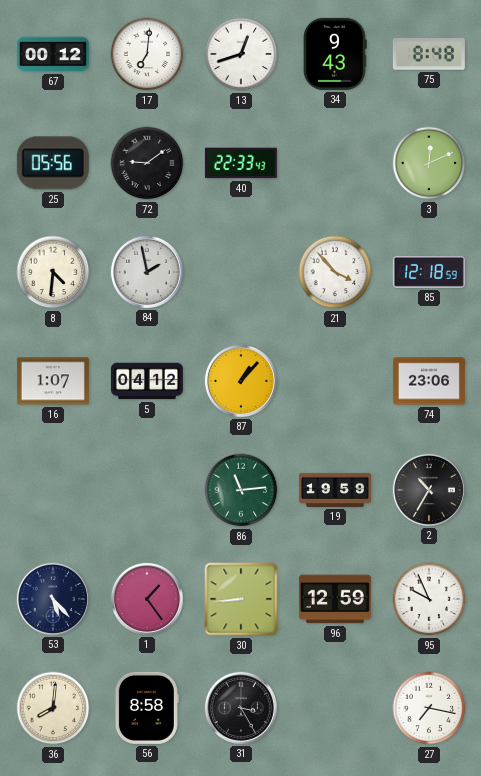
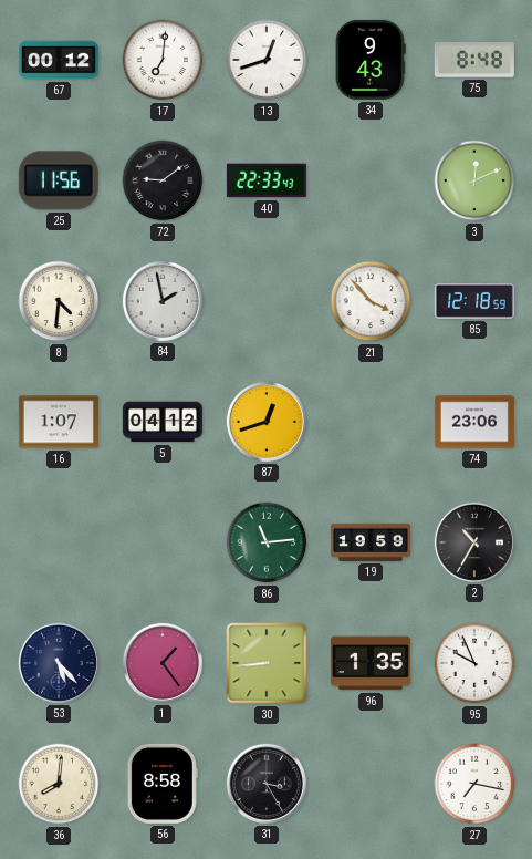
25: 05:56 -> 11:56
87: 1:07 -> 12:42
96: 12:59 -> 1:35
